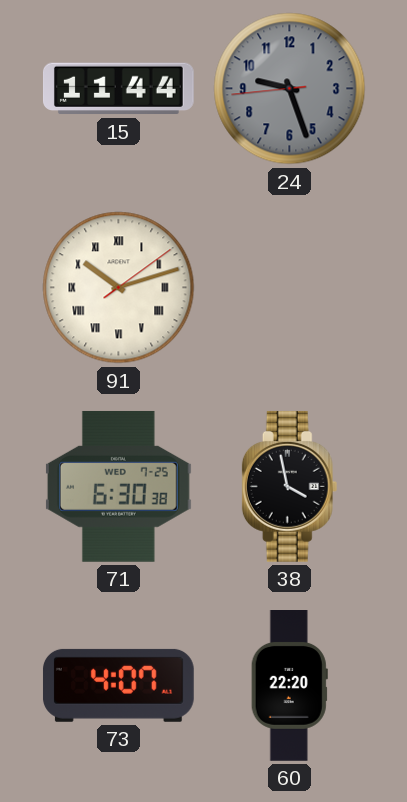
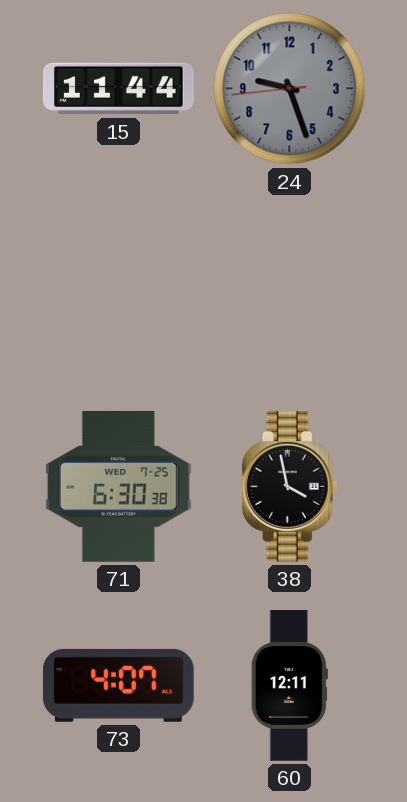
91: 10:12 -> none
60: 22:20 -> 12:11
